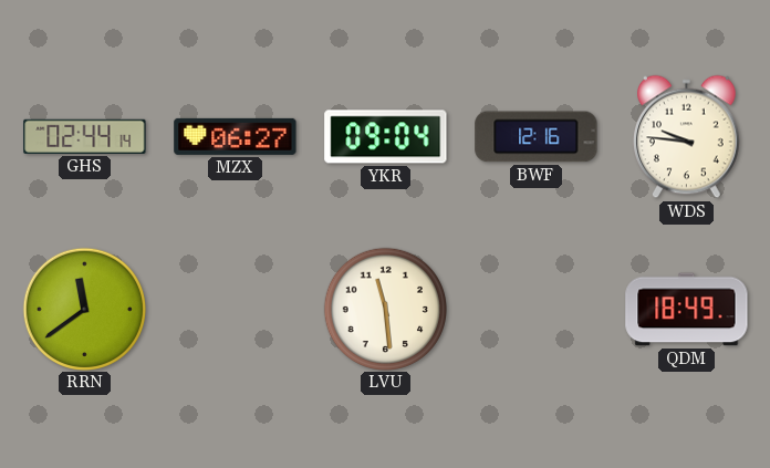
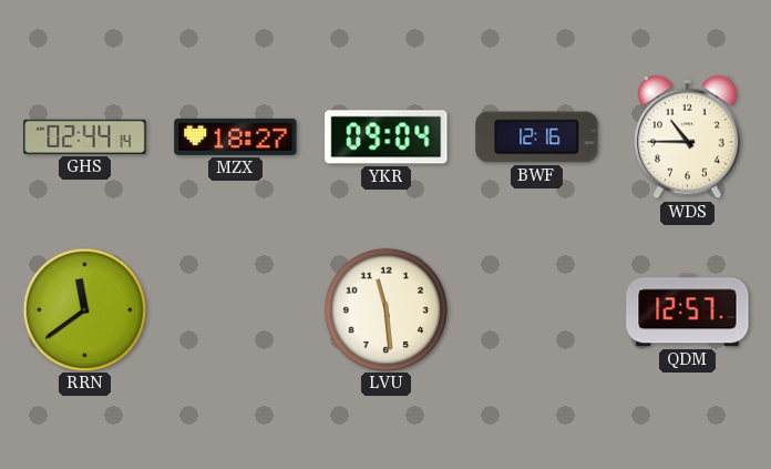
MZX: 06:27 -> 18:27
WDS: 9:46 -> 10:45
QDM: 18:49 -> 12:57
